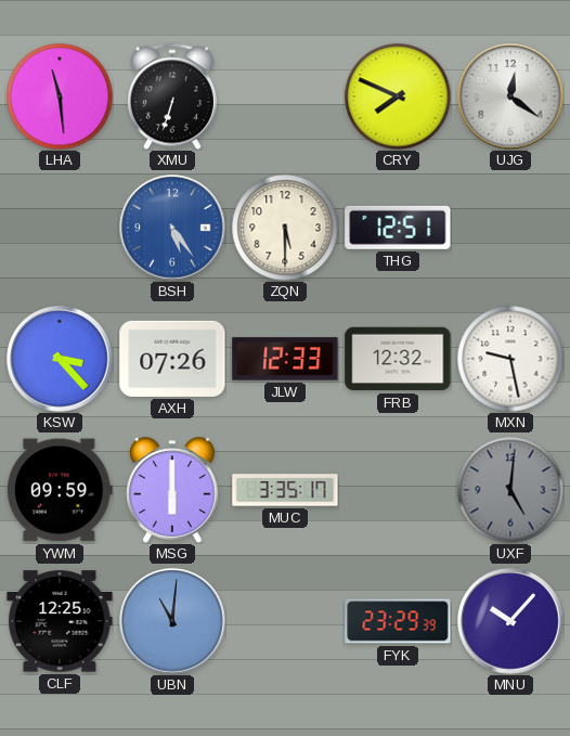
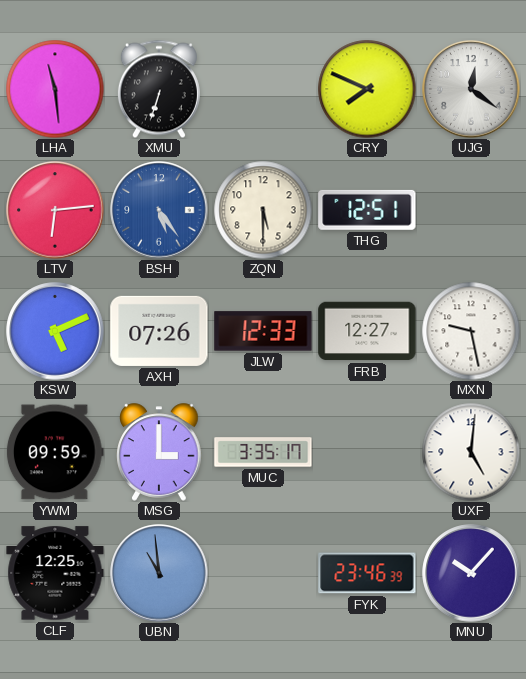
LTV: none -> 6:14
KSW: 3:23 -> 5:11
FRB: 12:32 -> 12:27
MSG: 6:00 -> 3:00
UXF dial: grey -> white
UBN: 11:01 -> 10:59
FYK: 23:29 -> 23:46
